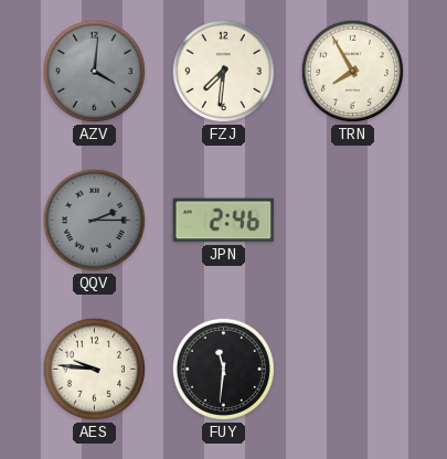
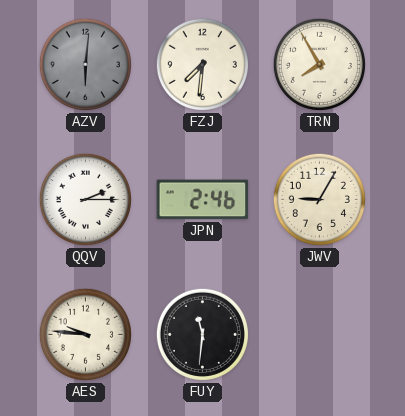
AZV: 4:01 -> 6:01
QQV dial: grey -> white
JWV: none -> 9:05
